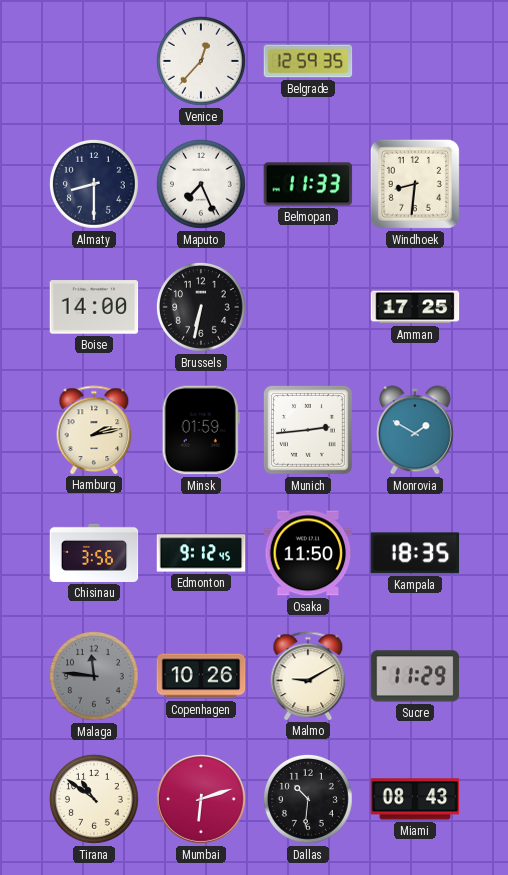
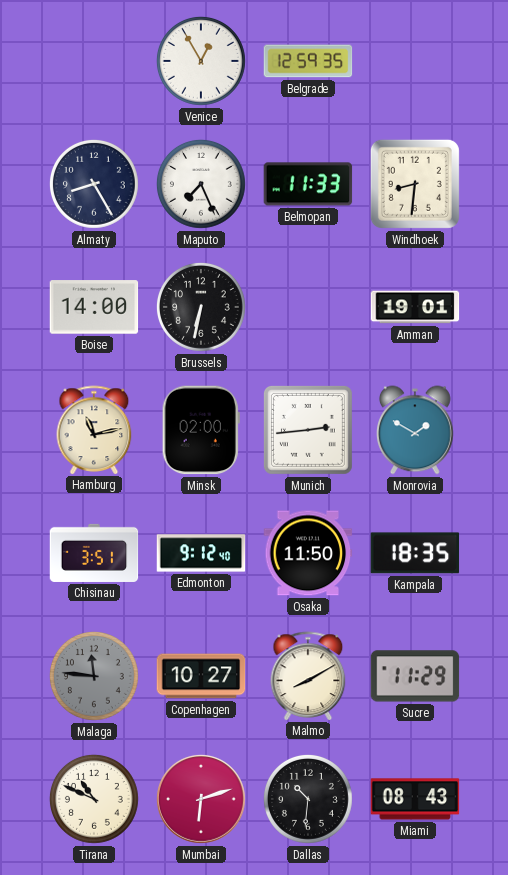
Venice: 12:37 -> 12:55
Almaty: 8:30 -> 8:25
Amman: 17:25 -> 19:01
Hamburg: 2:13 -> 11:13
Minsk: 01:59 -> 02:00
Chisinau: 3:56 -> 3:51
Edmonton: 9:12:45 -> 9:12:40
Copenhagen: 10:26 -> 10:27
Malmo: 9:10 -> 8:10
Tirana: 10:51 -> 10:49
